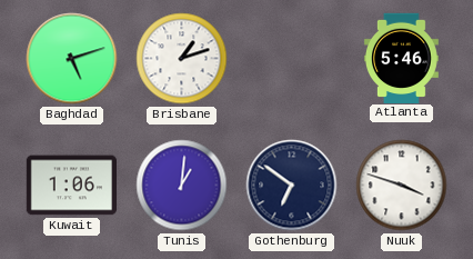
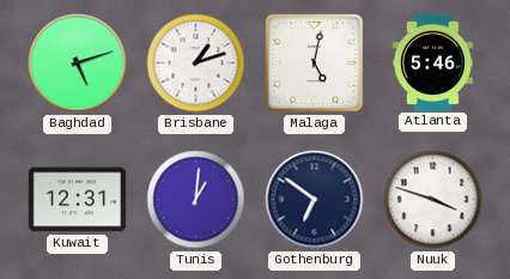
Malaga: none -> 5:02
Kuwait: 1:06 -> 12:31
